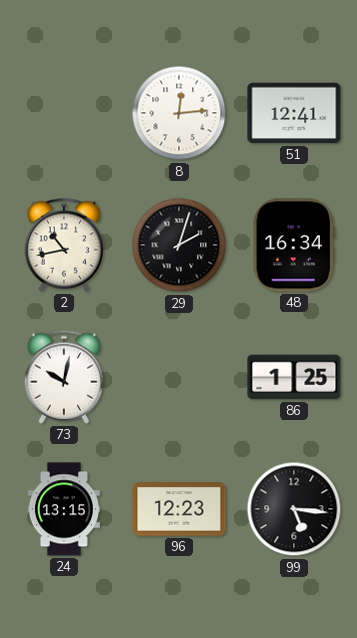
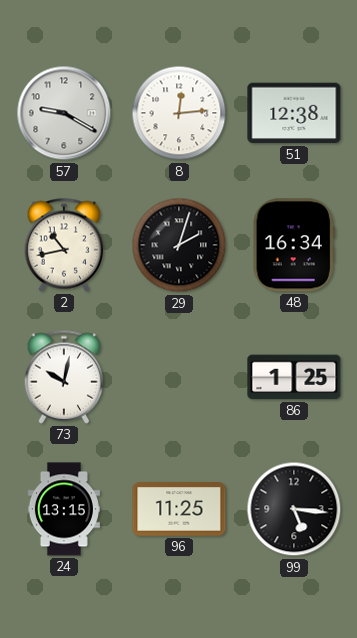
57: none -> 9:20
51: 12:41 -> 12:38
96: 12:23 -> 11:25
